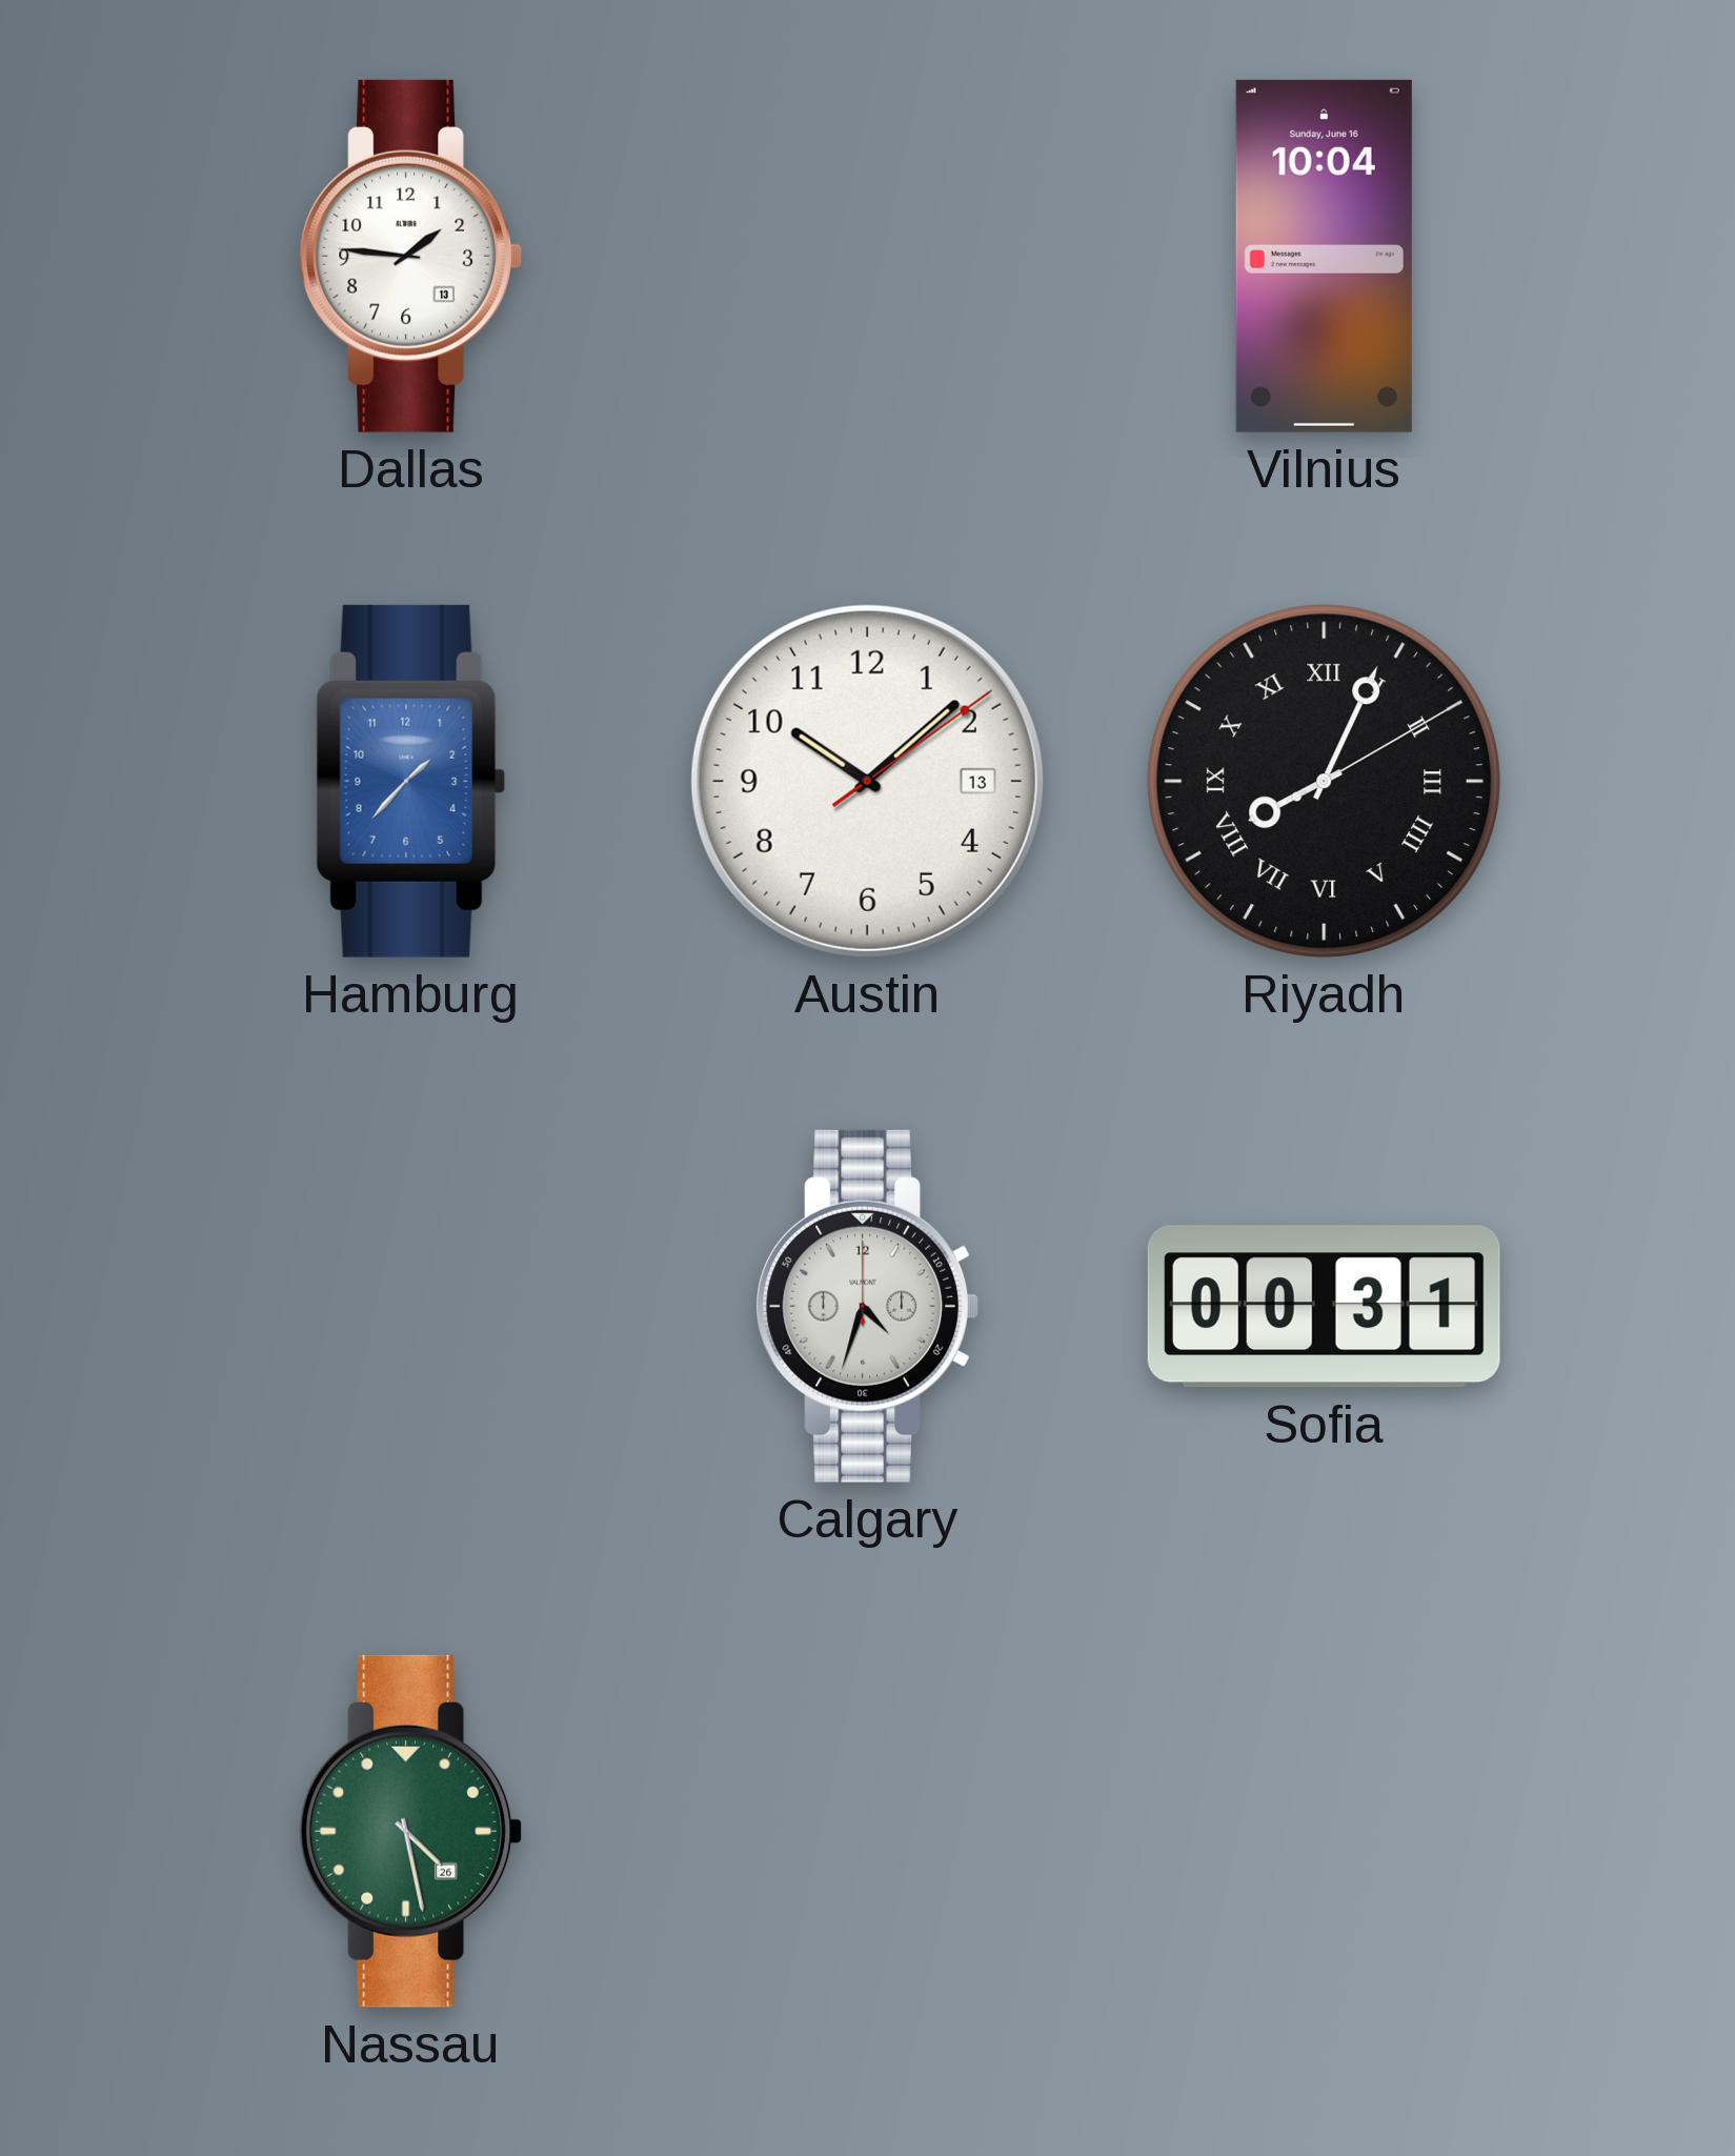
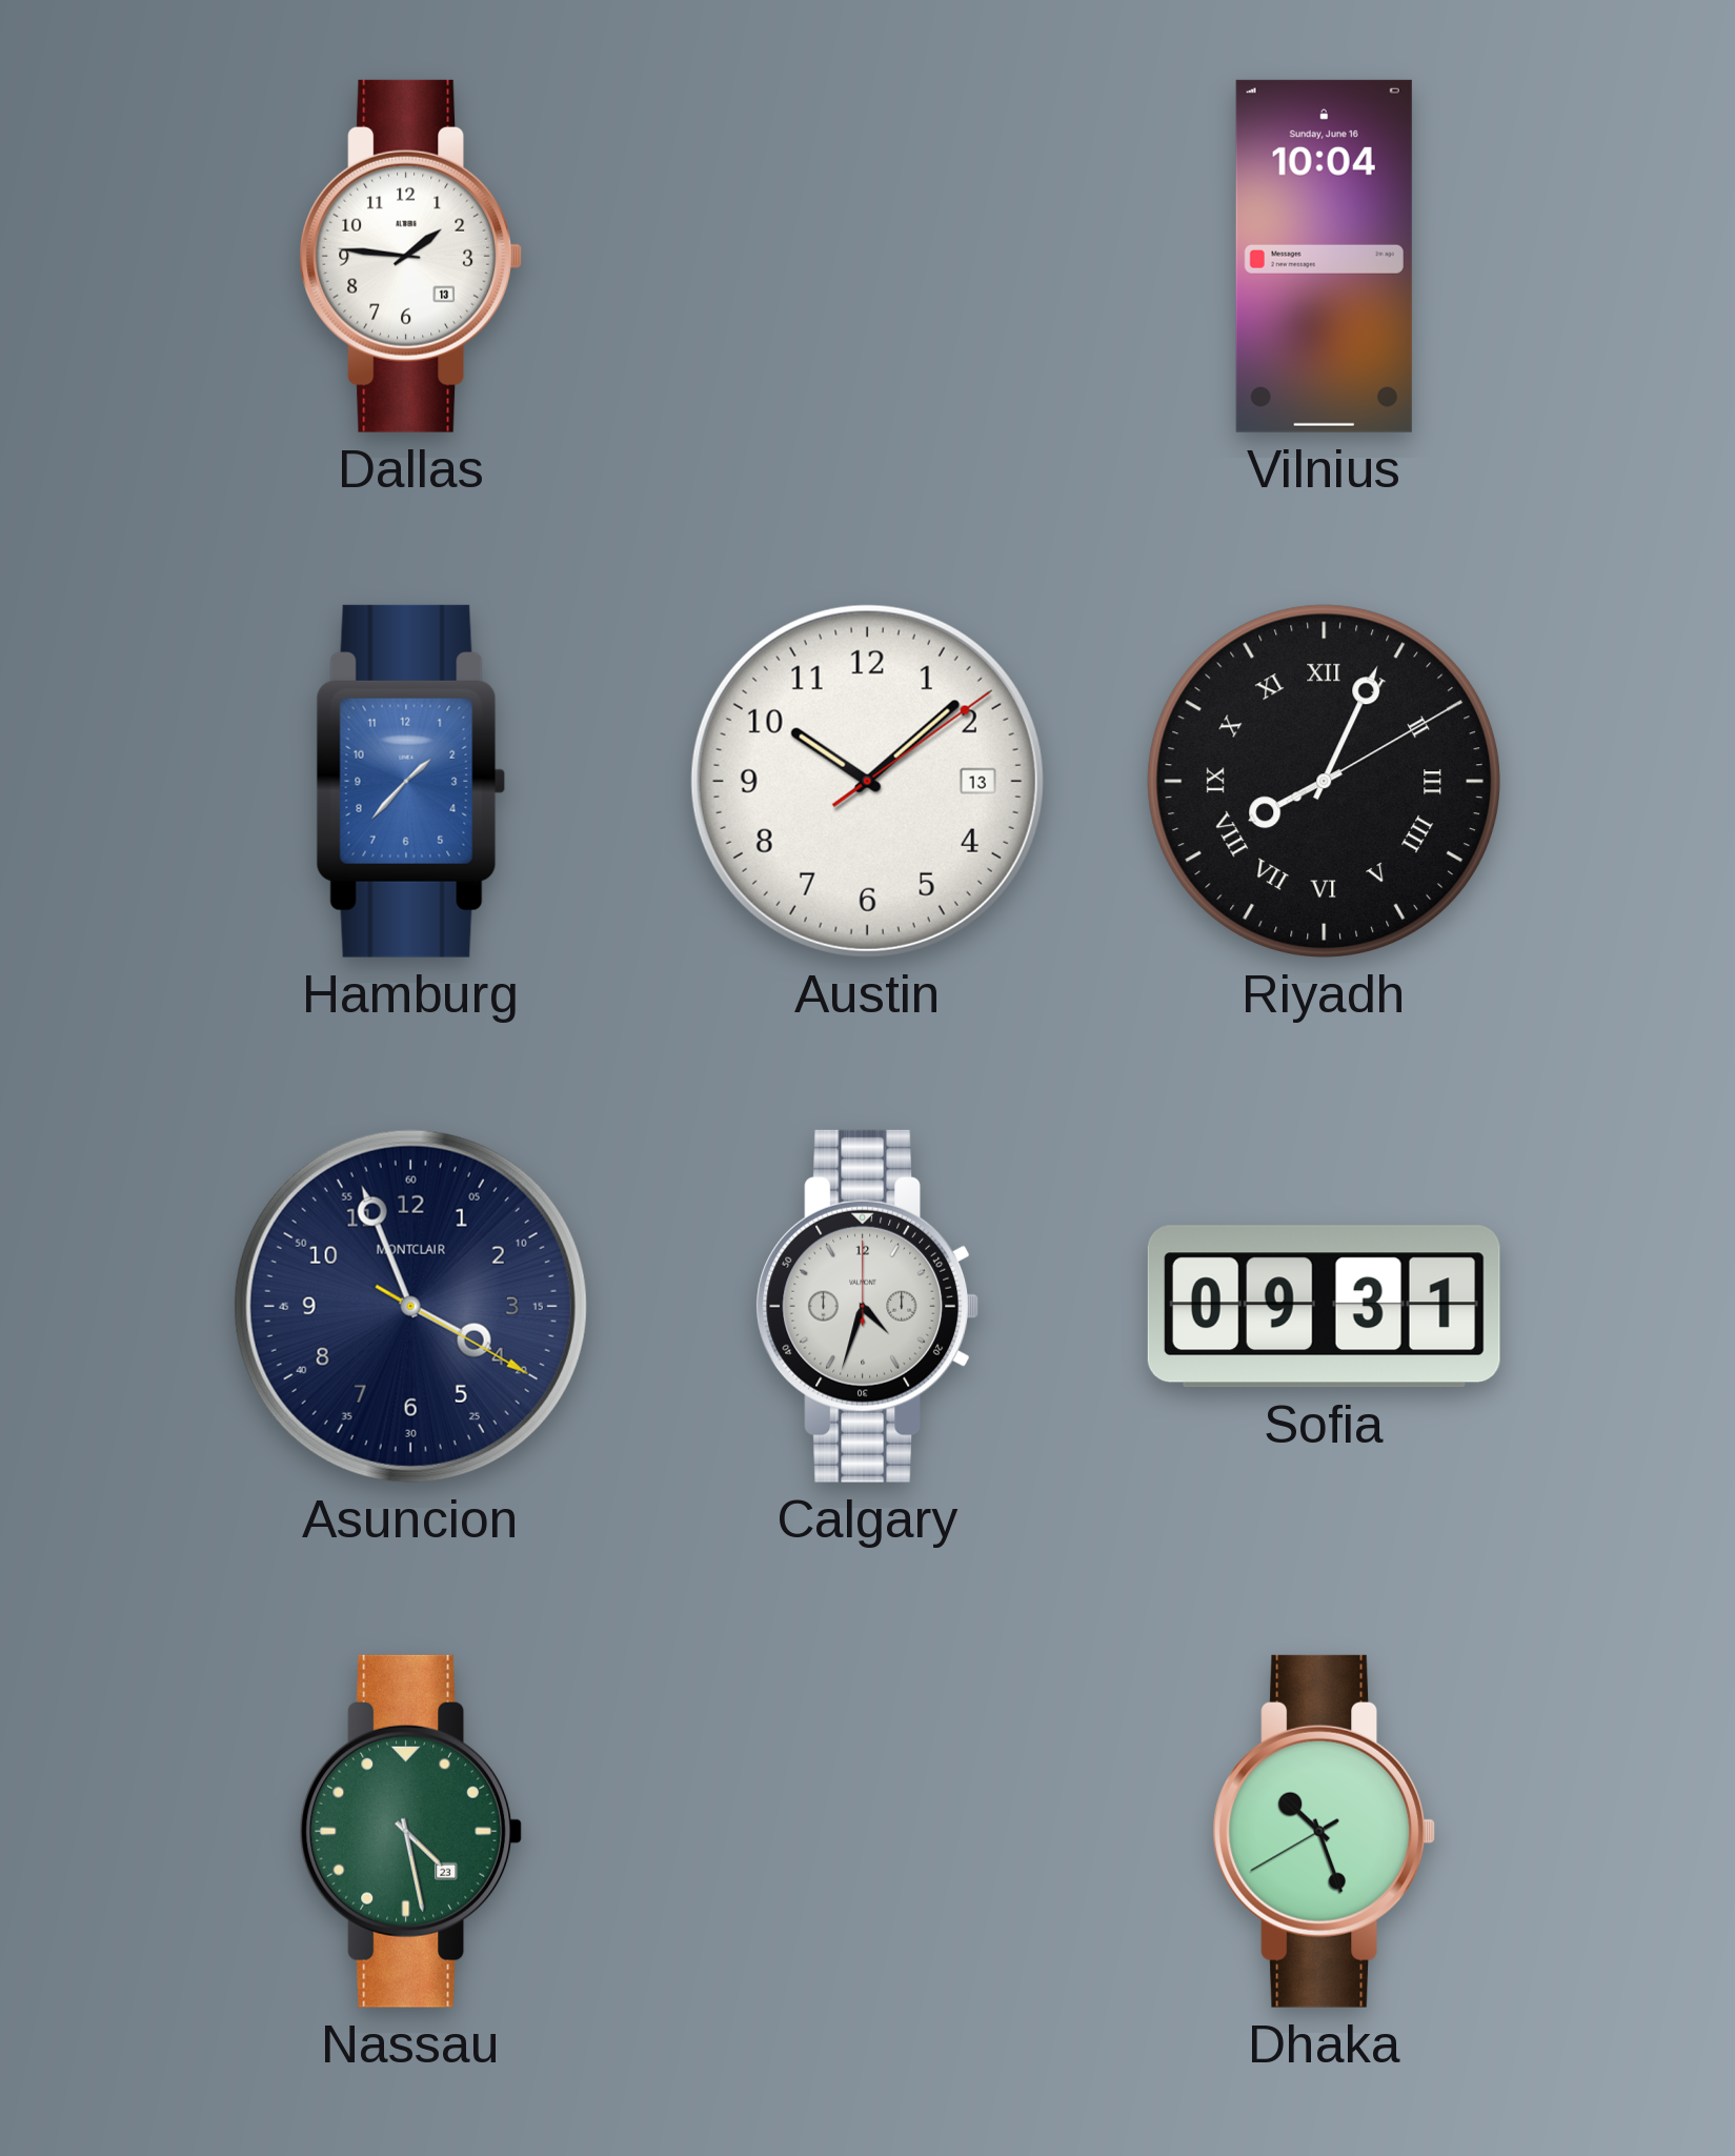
Asuncion: none -> 3:56
Sofia: 00:31 -> 09:31
Nassau date: 26 -> 23
Dhaka: none -> 10:26
